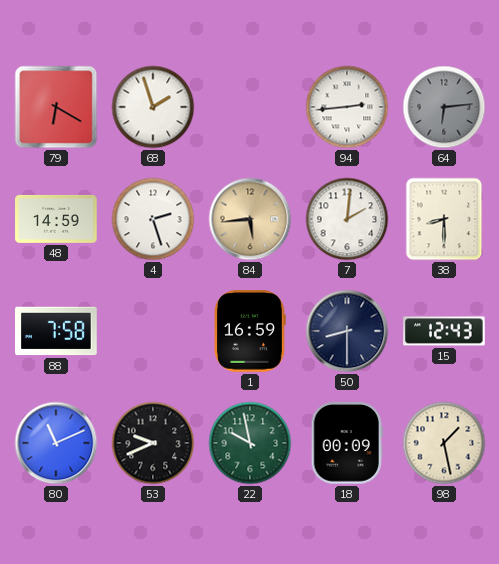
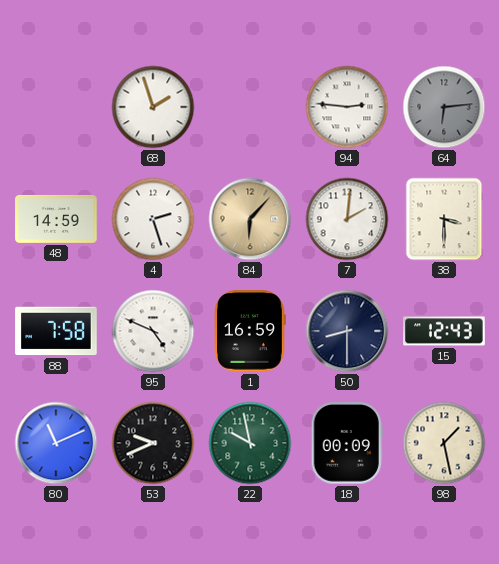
79: 6:20 -> none
94: 2:44 -> 2:46
84: 5:44 -> 6:07
38: 8:30 -> 3:30
95: none -> 4:49
